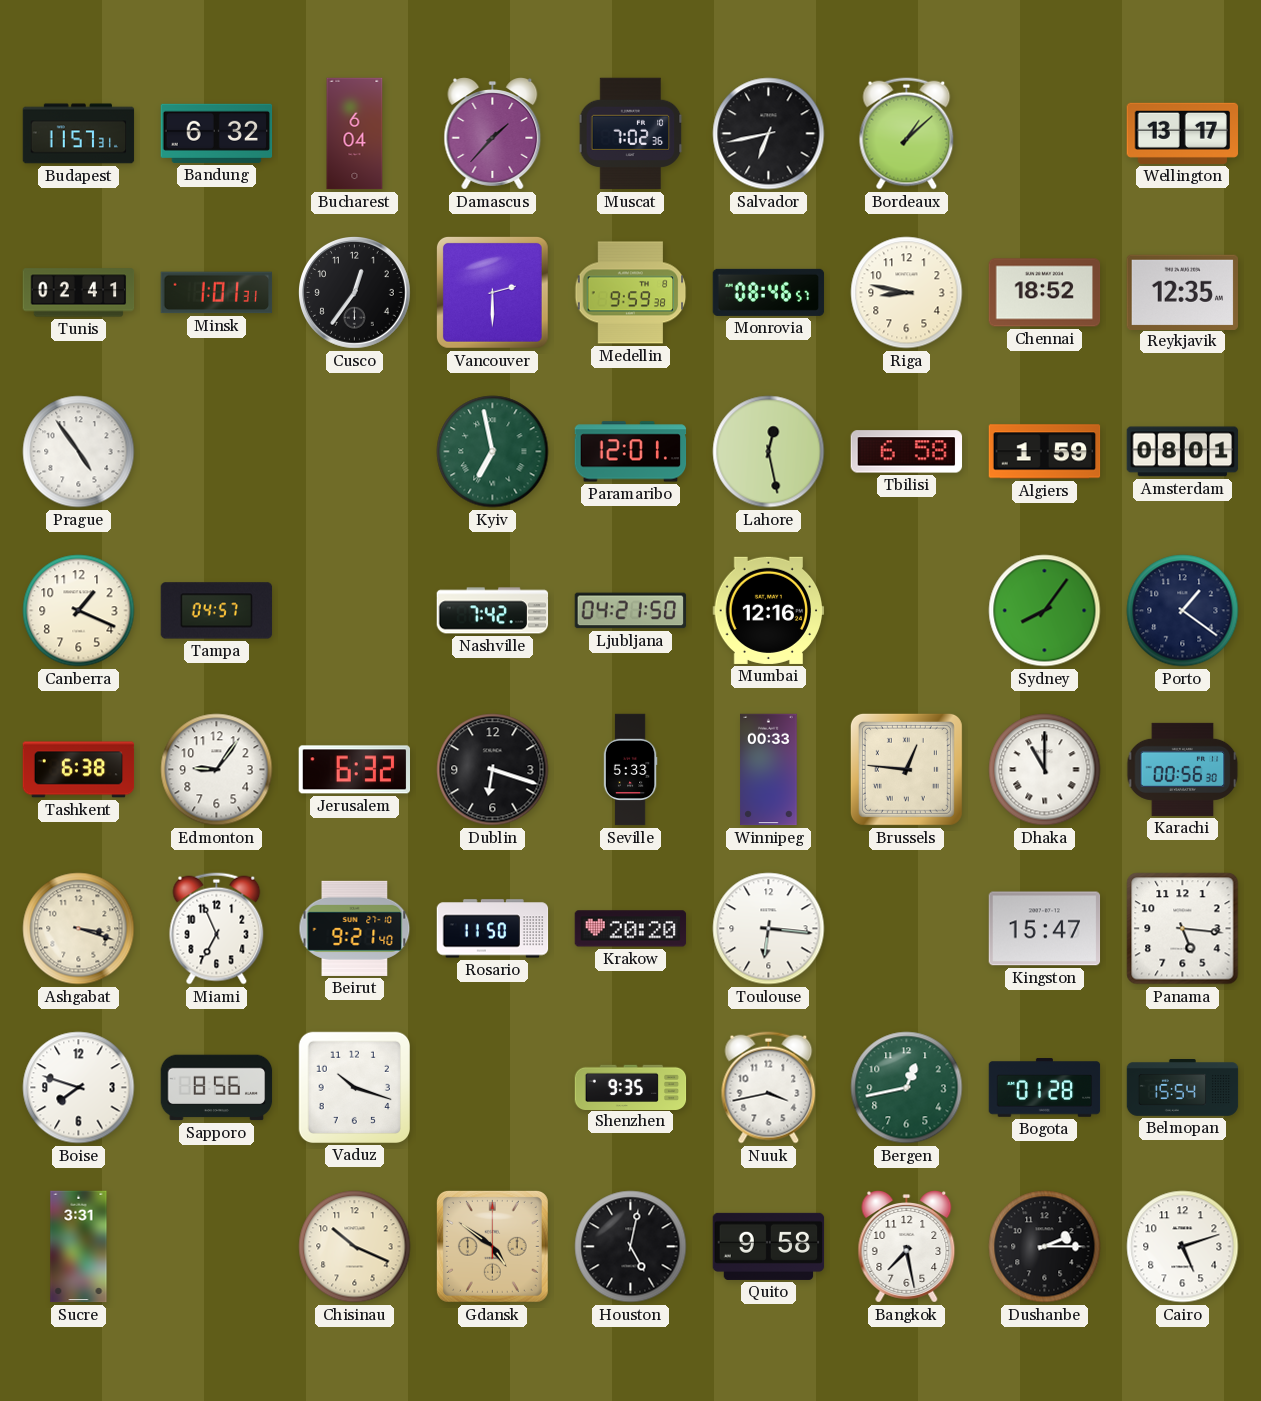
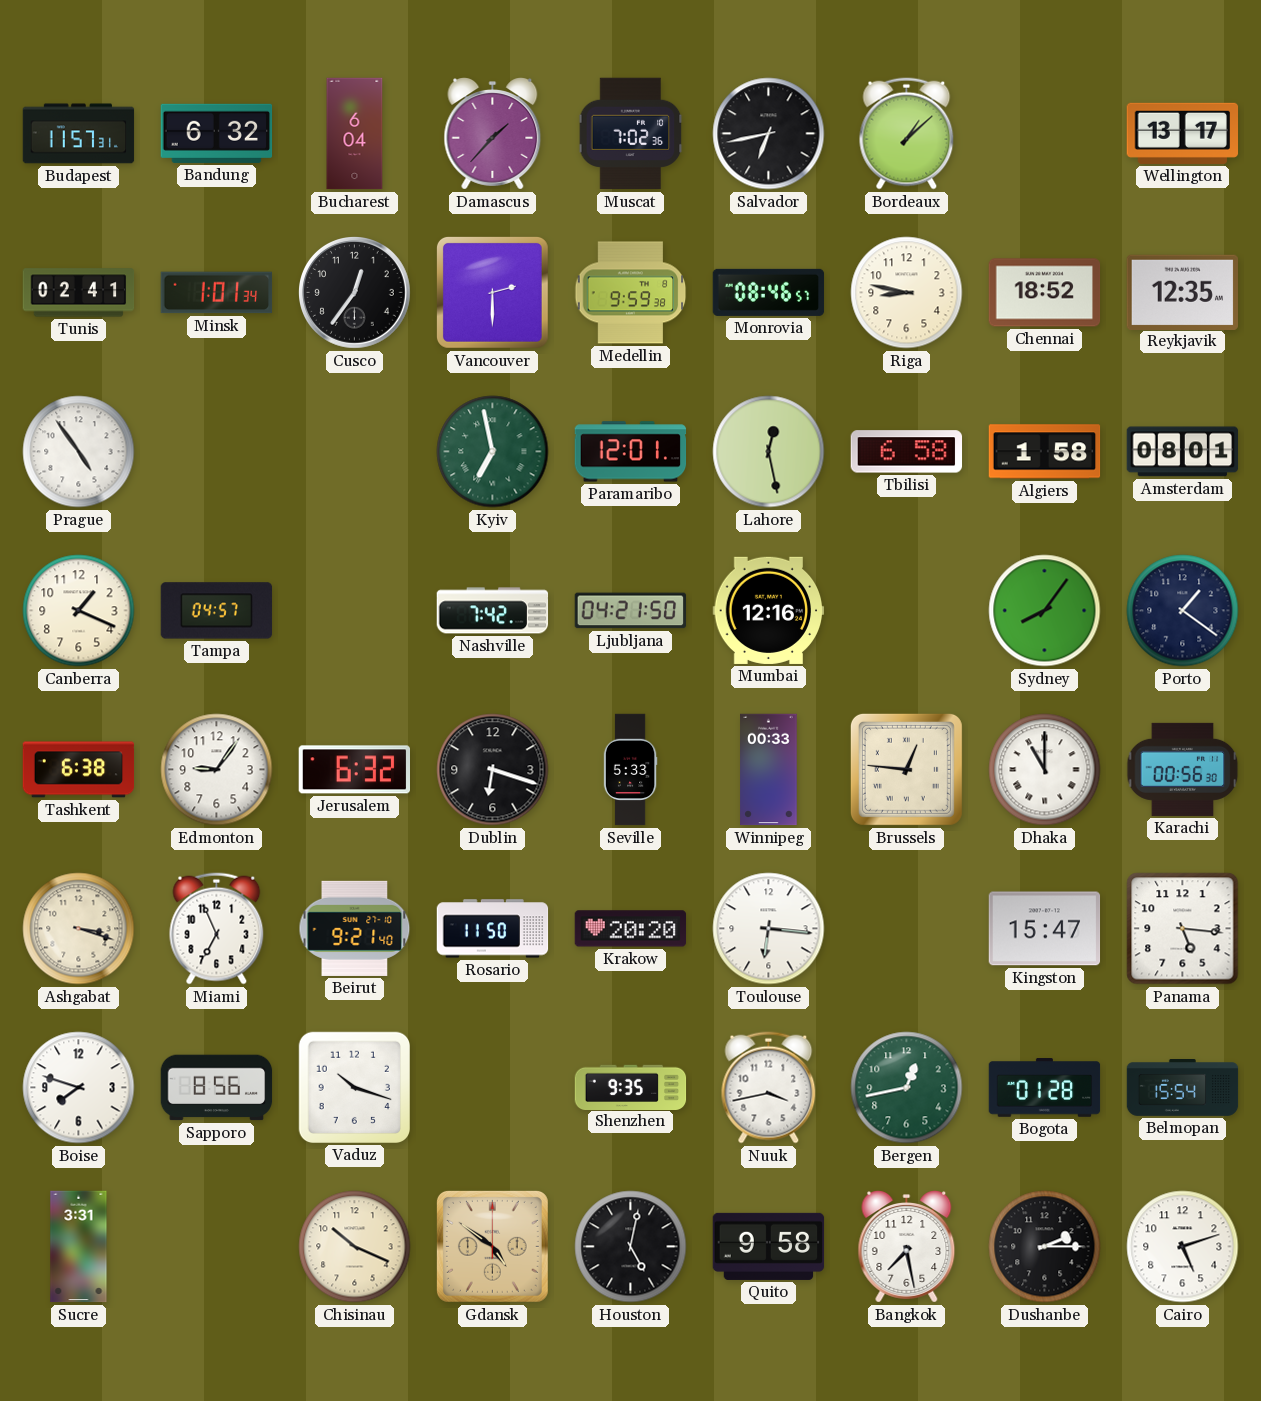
Minsk: 1:01:31 -> 1:01:34
Algiers: 1:59 -> 1:58
